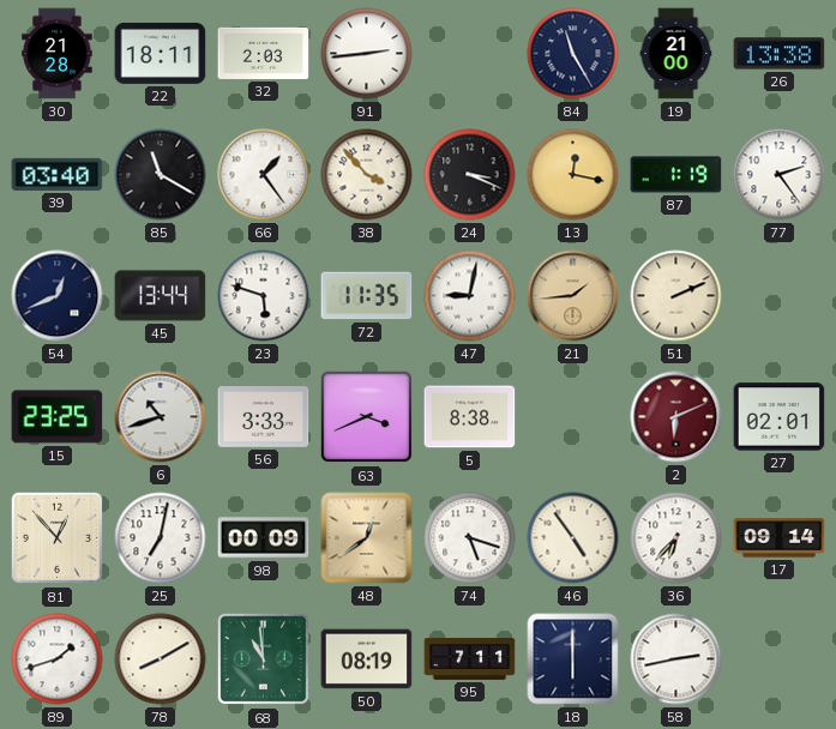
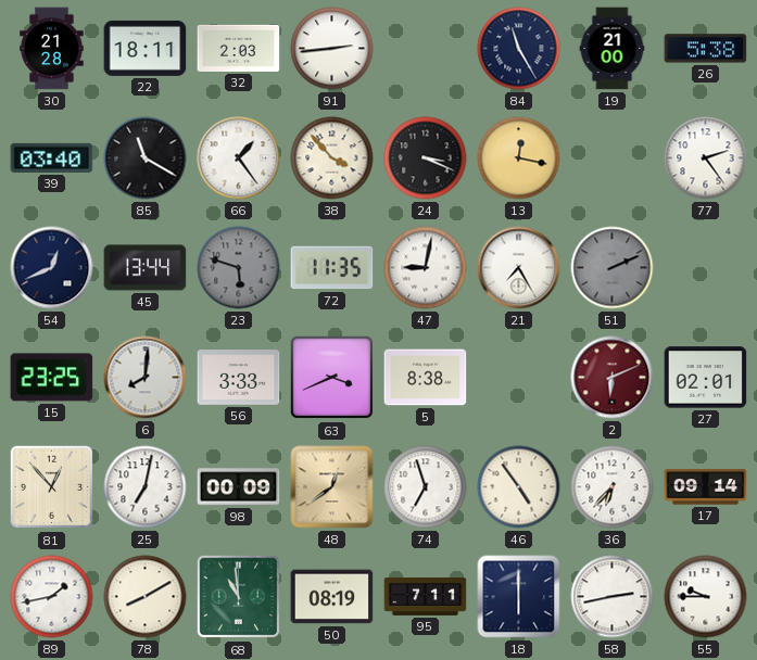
26: 13:38 -> 5:38
87: 1:19 -> none
23 dial: white -> grey
21: 1:44 -> 7:25
21 dial: champagne -> white
51 dial: cream -> grey
6: 10:42 -> 8:01
74: 5:18 -> 6:57
89: 1:42 -> 1:43
55: none -> 9:45
